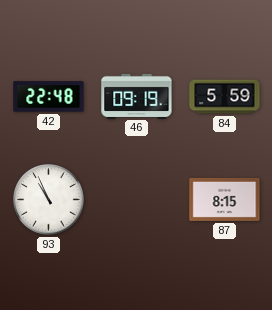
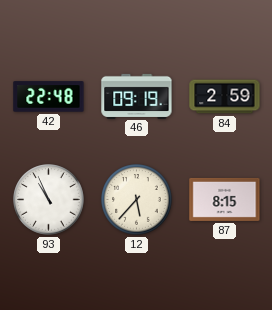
84: 5:59 -> 2:59
12: none -> 5:37
